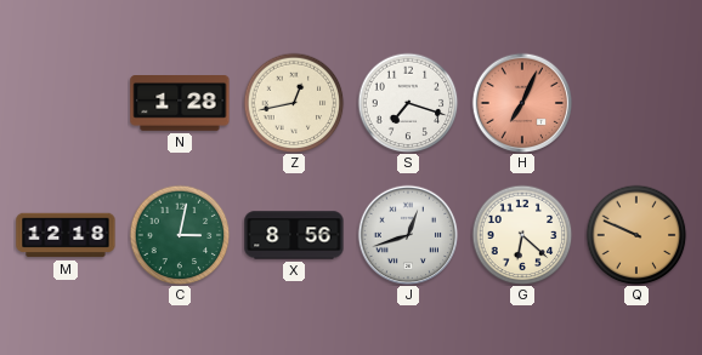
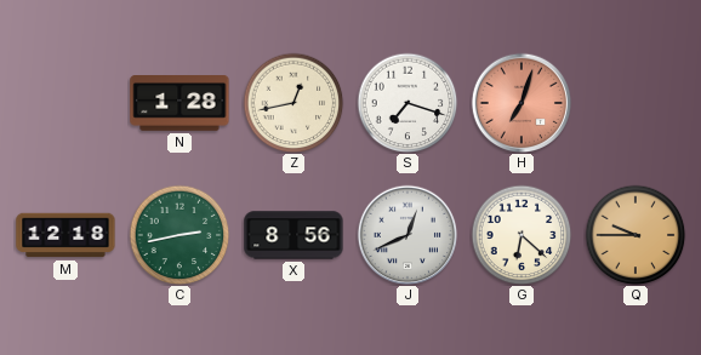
H: 7:04 -> 7:03
C: 3:02 -> 2:43
J: 12:42 -> 12:41
Q: 9:49 -> 9:45
